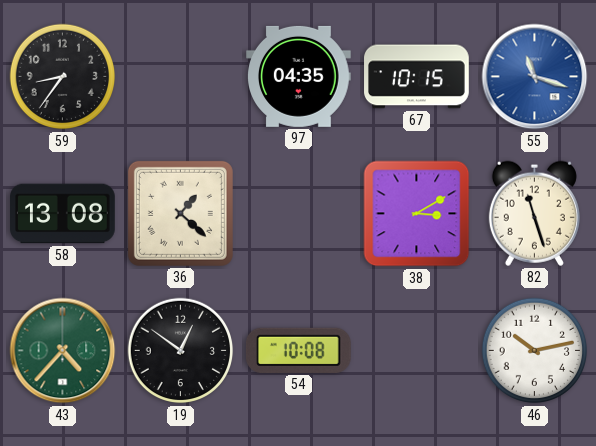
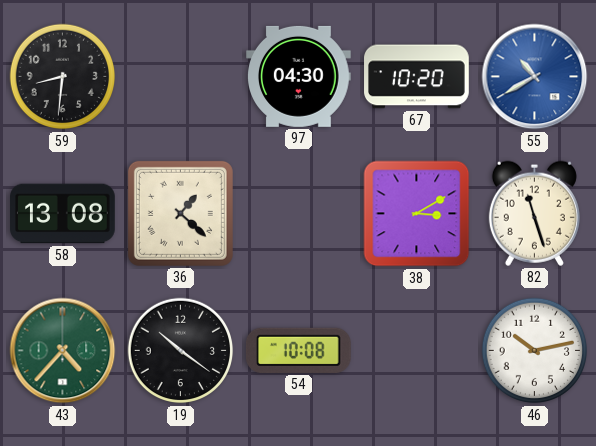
59: 8:36 -> 8:31
97: 04:35 -> 04:30
67: 10:15 -> 10:20
55: 11:18 -> 10:40
19: 12:51 -> 10:21
